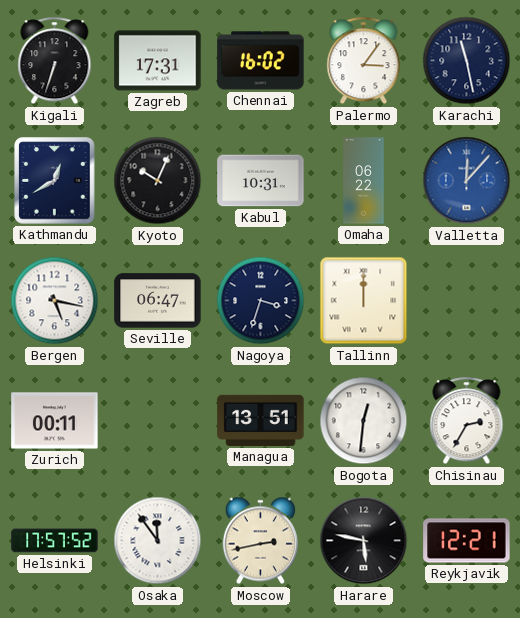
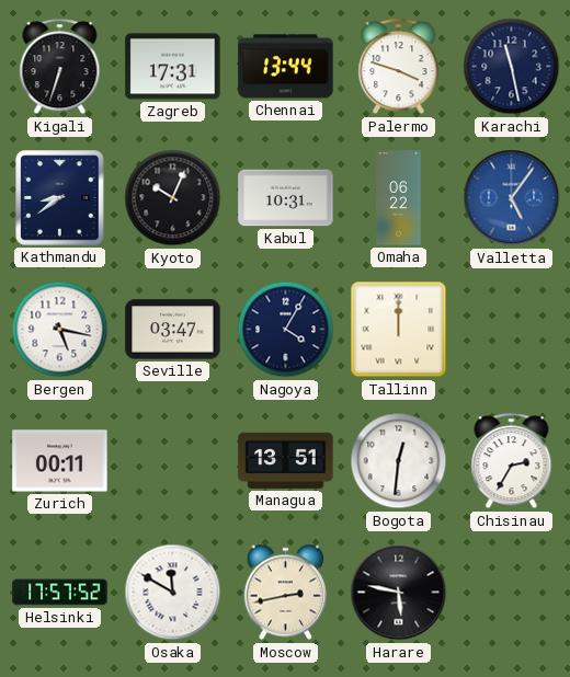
Chennai: 16:02 -> 13:44
Palermo: 3:06 -> 3:48
Kathmandu: 12:40 -> 8:39
Valletta: 12:07 -> 5:06
Seville: 06:47 -> 03:47
Nagoya: 3:33 -> 4:05
Osaka: 11:54 -> 11:50
Reykjavik: 12:21 -> none
